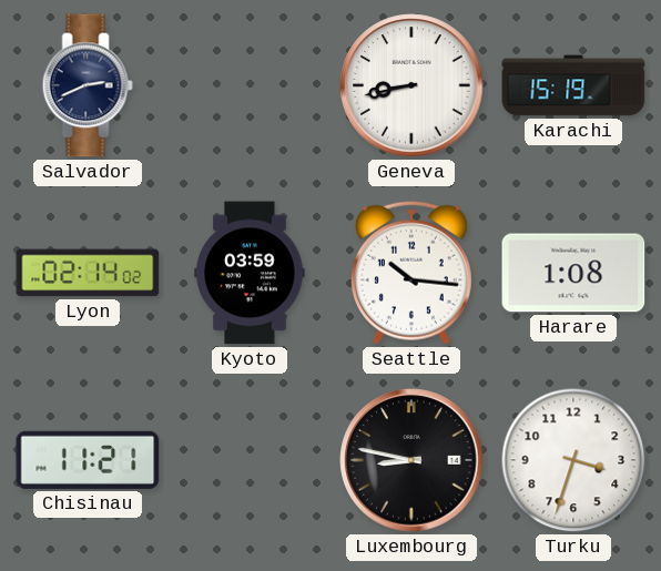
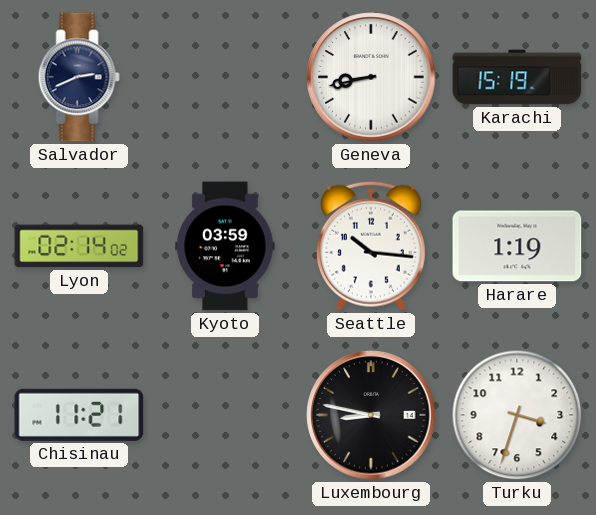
Harare: 1:08 -> 1:19
